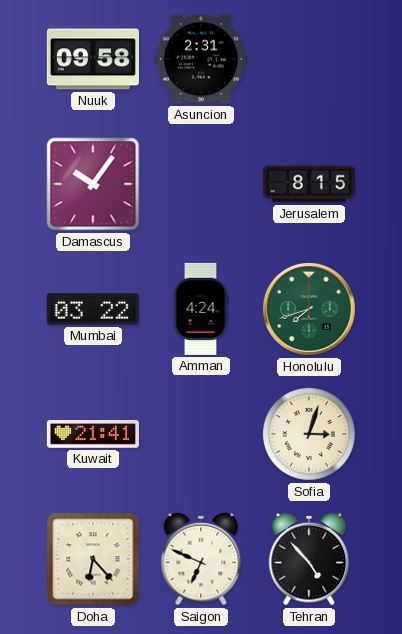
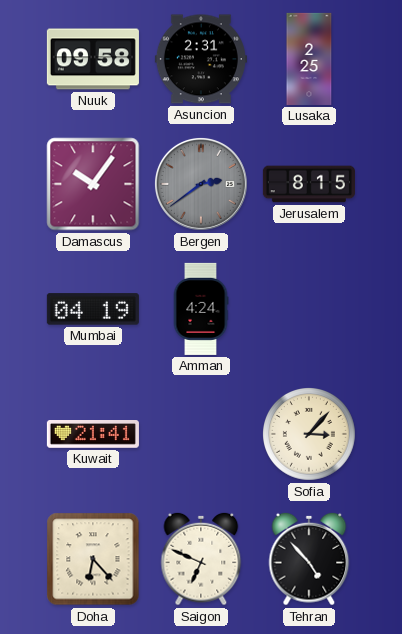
Lusaka: none -> 2:25
Bergen: none -> 2:39
Mumbai: 03:22 -> 04:19
Honolulu: 7:42 -> none
Sofia: 3:03 -> 3:07
